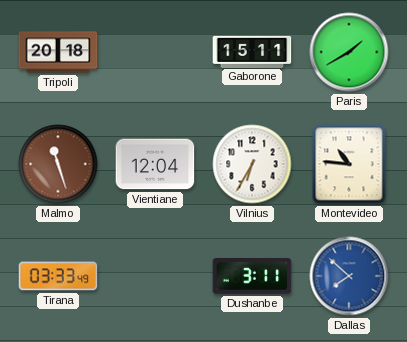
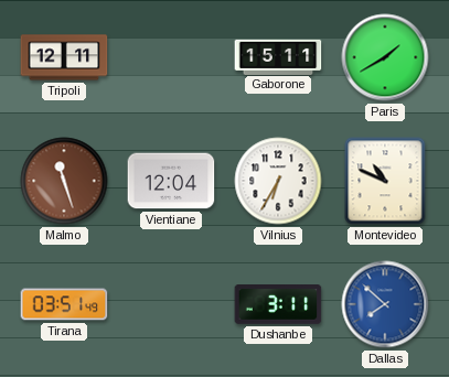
Tripoli: 20:18 -> 12:11
Montevideo: 10:46 -> 10:49
Tirana: 03:33 -> 03:51
